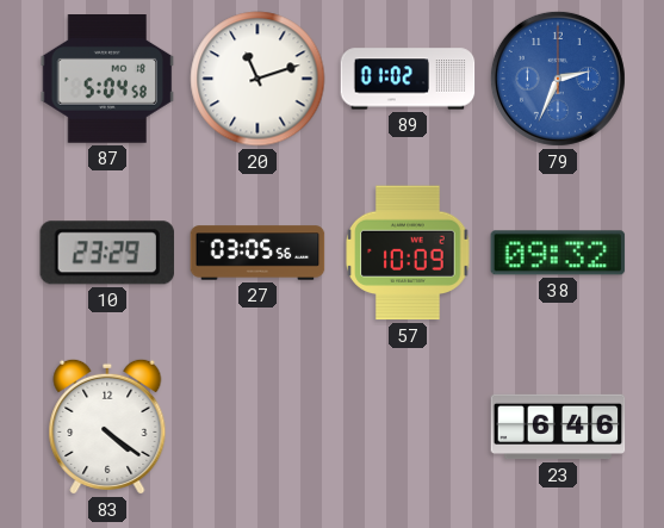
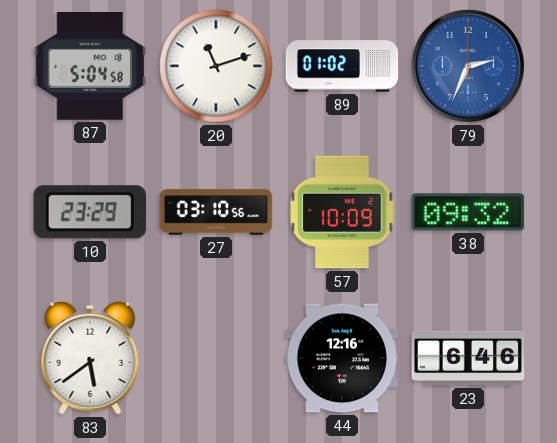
27: 03:05 -> 03:10
83: 4:21 -> 5:39
44: none -> 12:16
